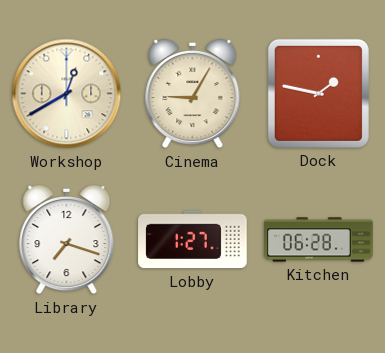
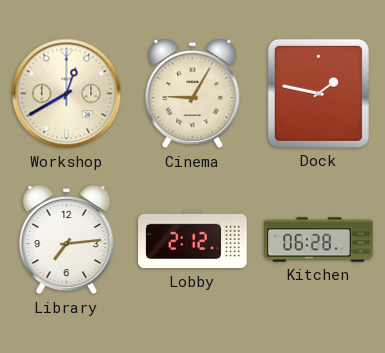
Library: 7:18 -> 7:14
Lobby: 1:27 -> 2:12
